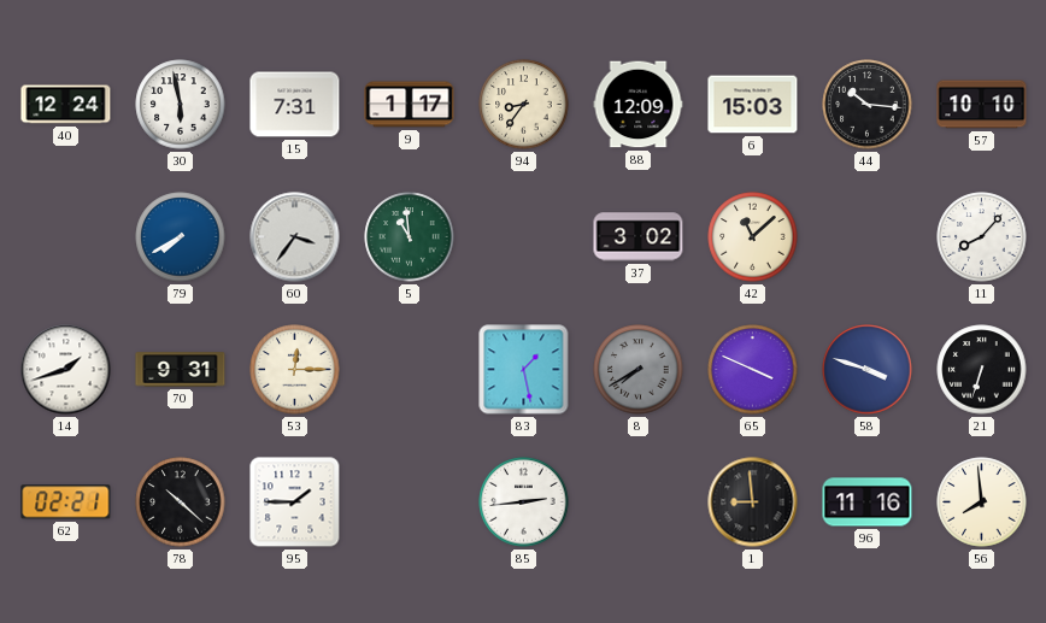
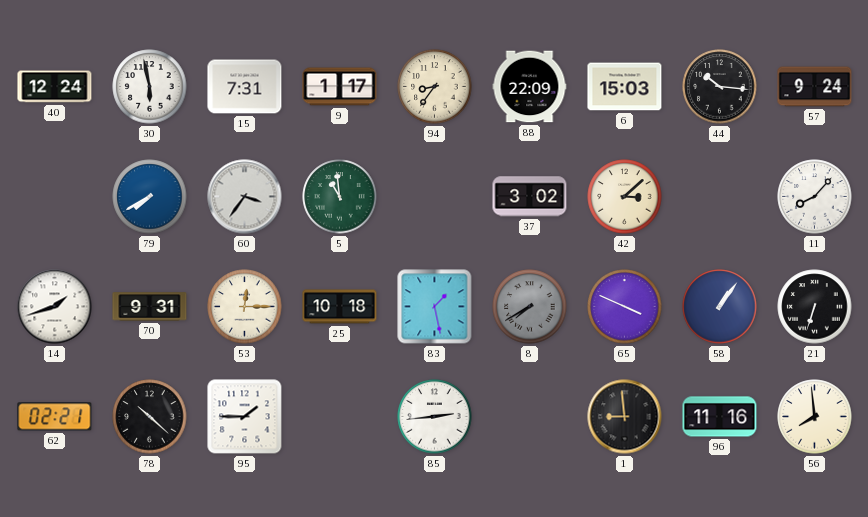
88: 12:09 -> 22:09
57: 10:10 -> 9:24
42: 11:08 -> 3:08
25: none -> 10:18
58: 3:48 -> 1:06
